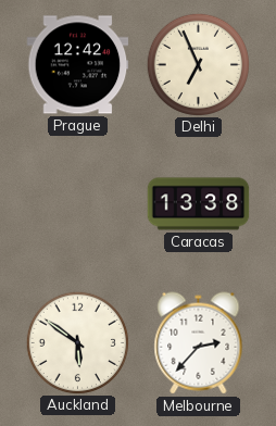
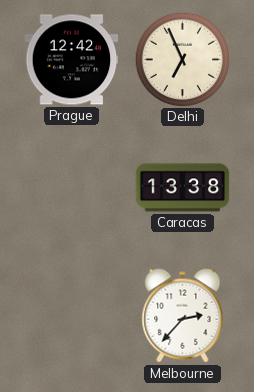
Auckland: 5:51 -> none
